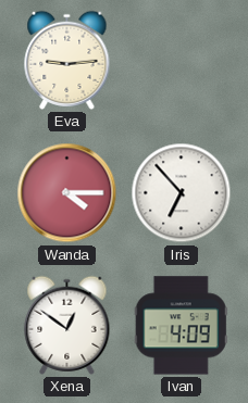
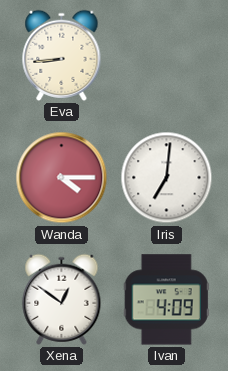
Eva: 9:14 -> 8:44
Iris: 6:53 -> 7:01
